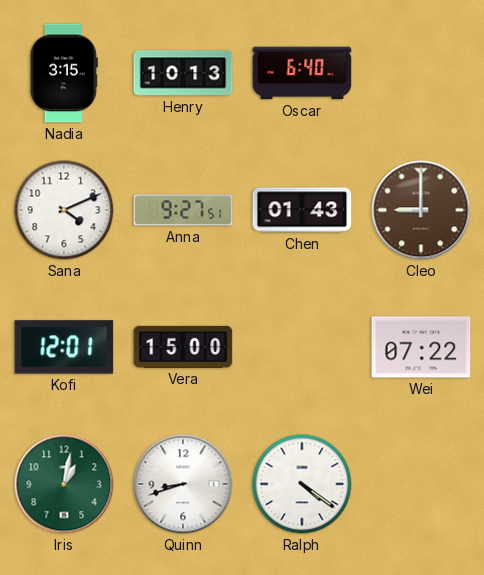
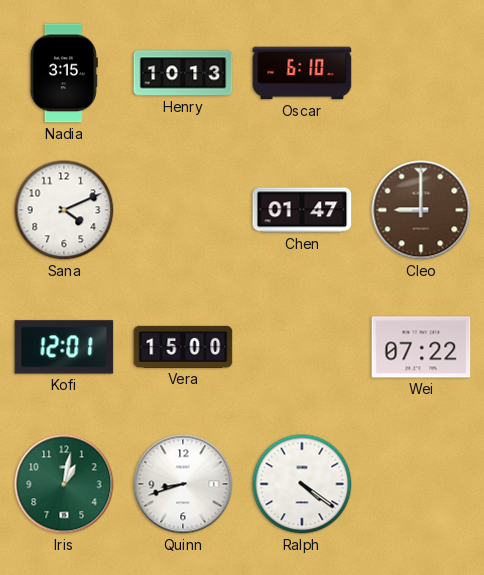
Oscar: 6:40 -> 6:10
Anna: 9:27 -> none
Chen: 01:43 -> 01:47
